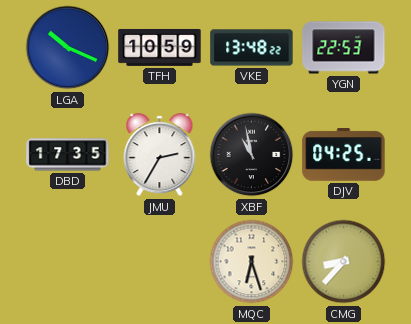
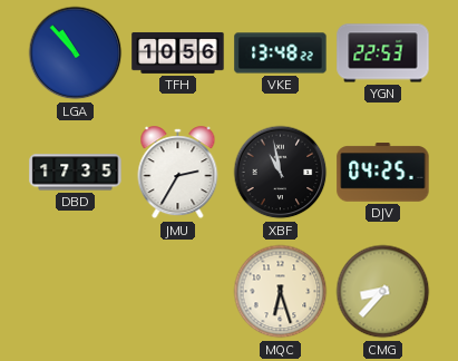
LGA: 10:19 -> 10:53
TFH: 10:59 -> 10:56
